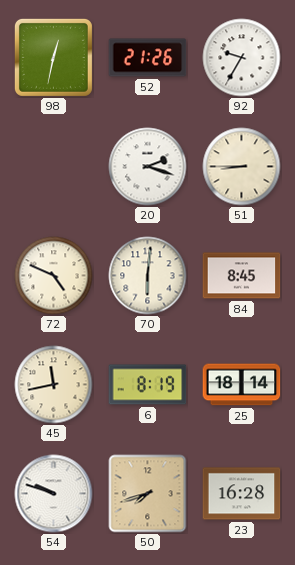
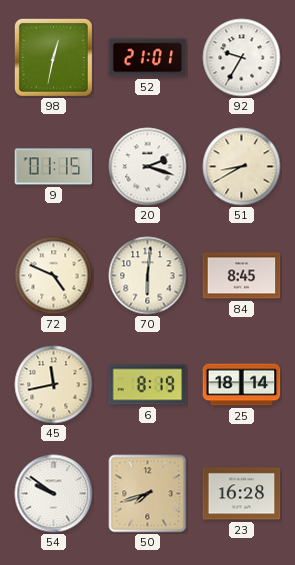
52: 21:26 -> 21:01
9: none -> 01:15
51: 8:45 -> 8:40
54: 9:48 -> 9:51
